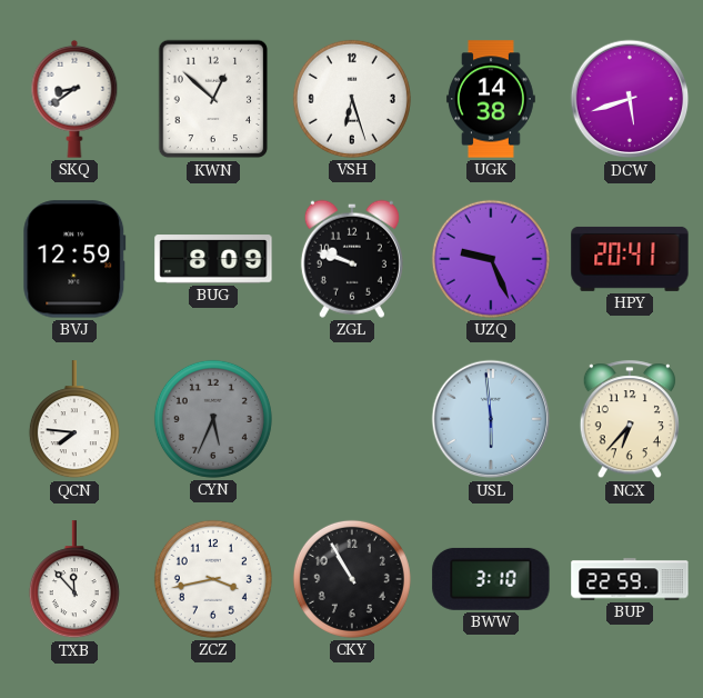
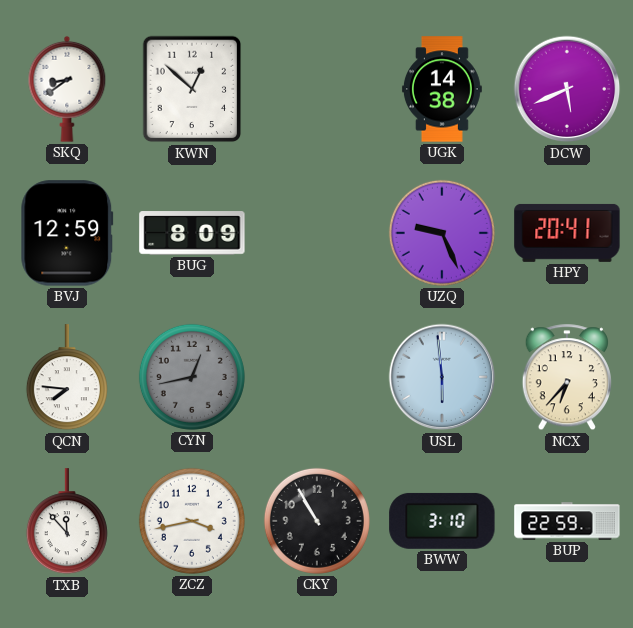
VSH: 6:27 -> none
DCW: 5:42 -> 5:41
ZGL: 9:48 -> none
CYN: 5:34 -> 12:43
